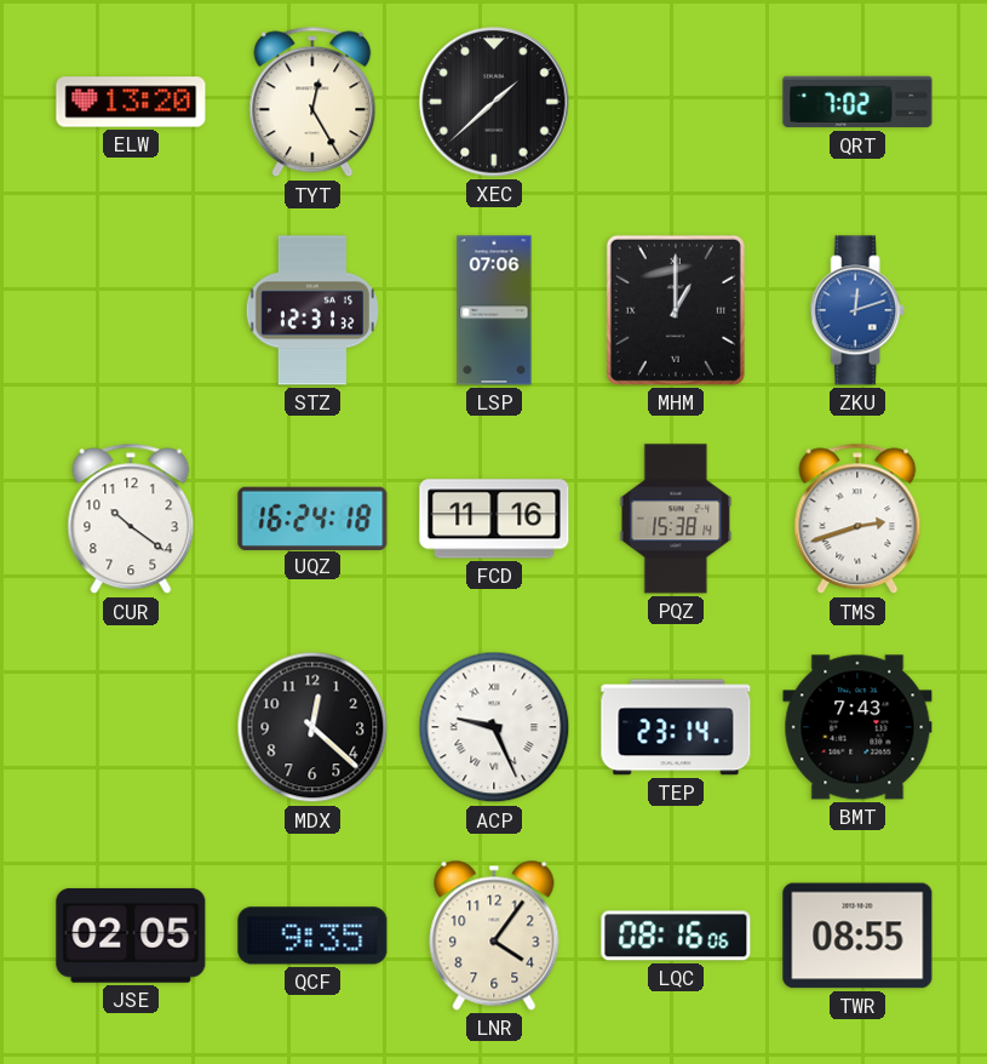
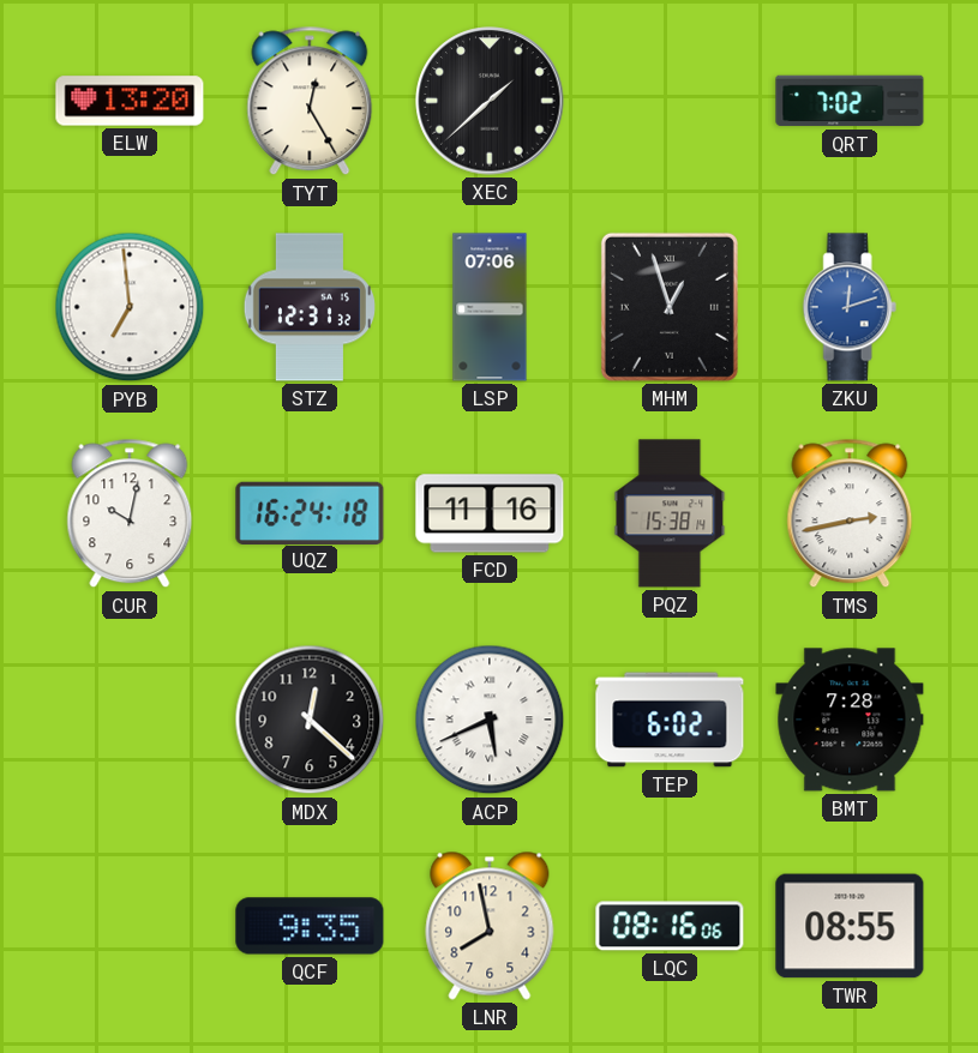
PYB: none -> 6:59
MHM: 1:00 -> 12:57
CUR: 10:21 -> 10:02
TMS: 2:42 -> 2:43
ACP: 9:26 -> 5:41
TEP: 23:14 -> 6:02
BMT: 7:43 -> 7:28
JSE: 02:05 -> none
LNR: 4:06 -> 7:58
